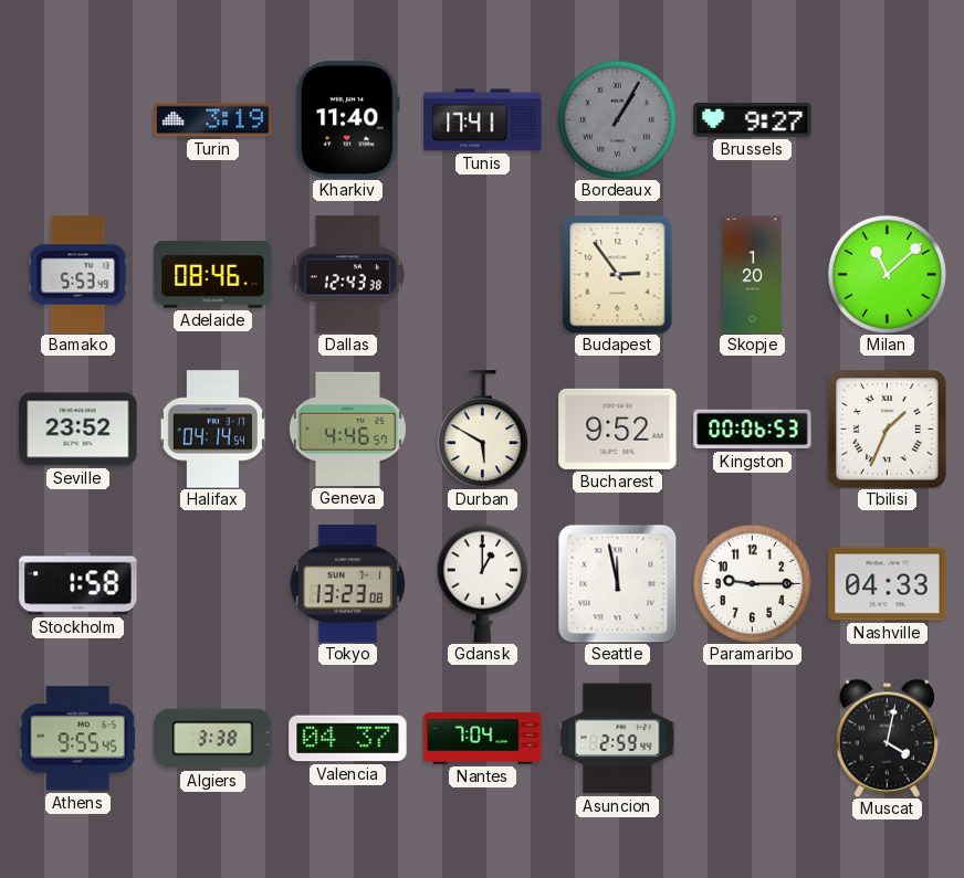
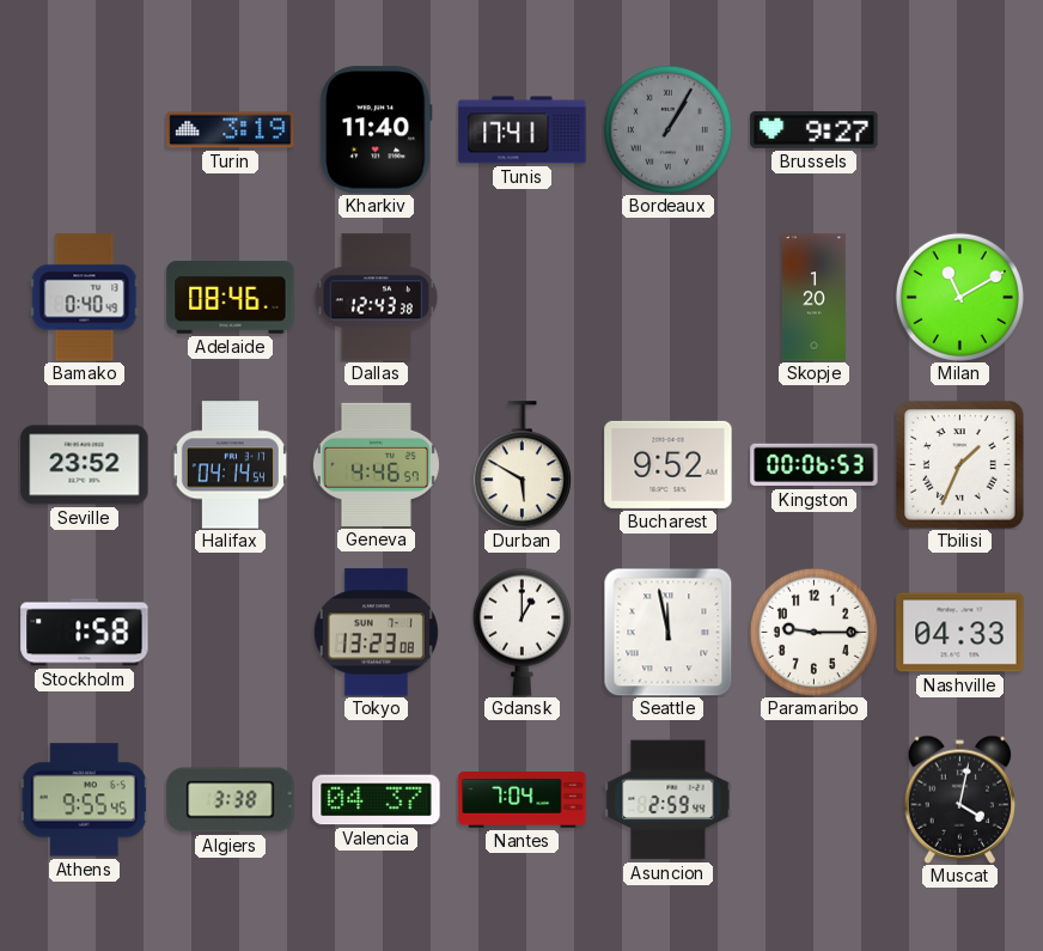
Bamako: 5:53 -> 0:40
Budapest: 2:54 -> none
Milan: 11:08 -> 11:10
